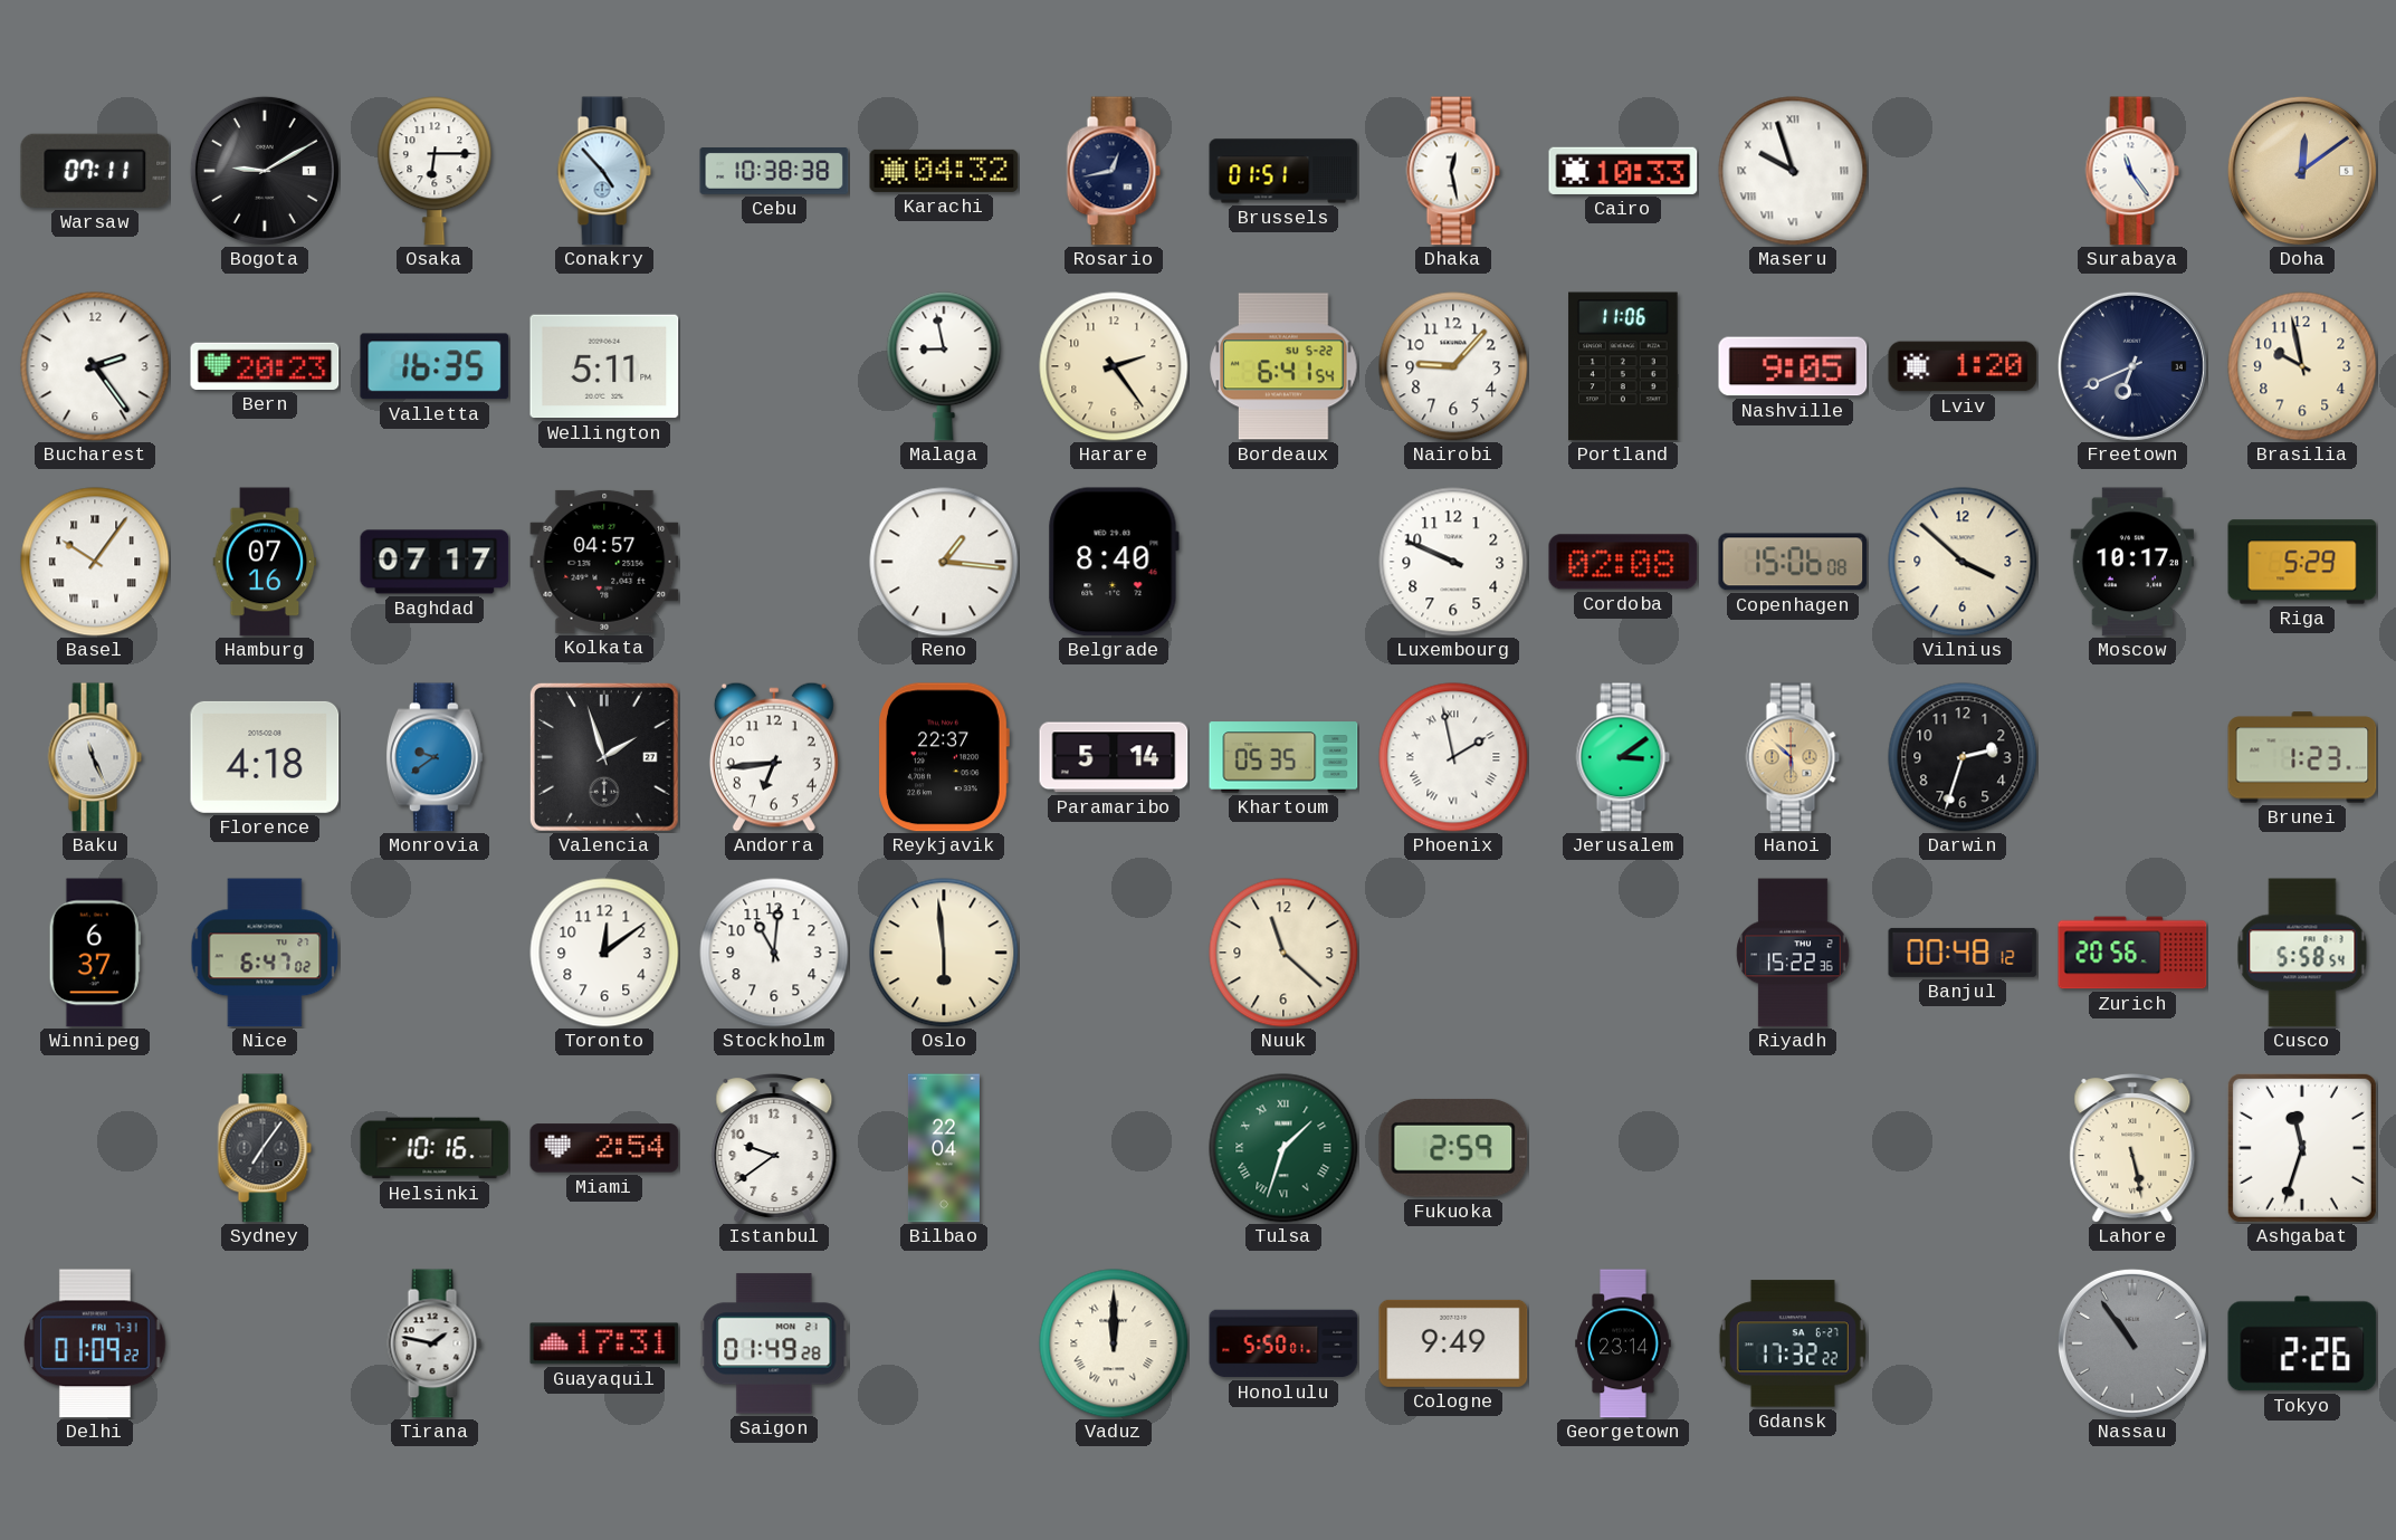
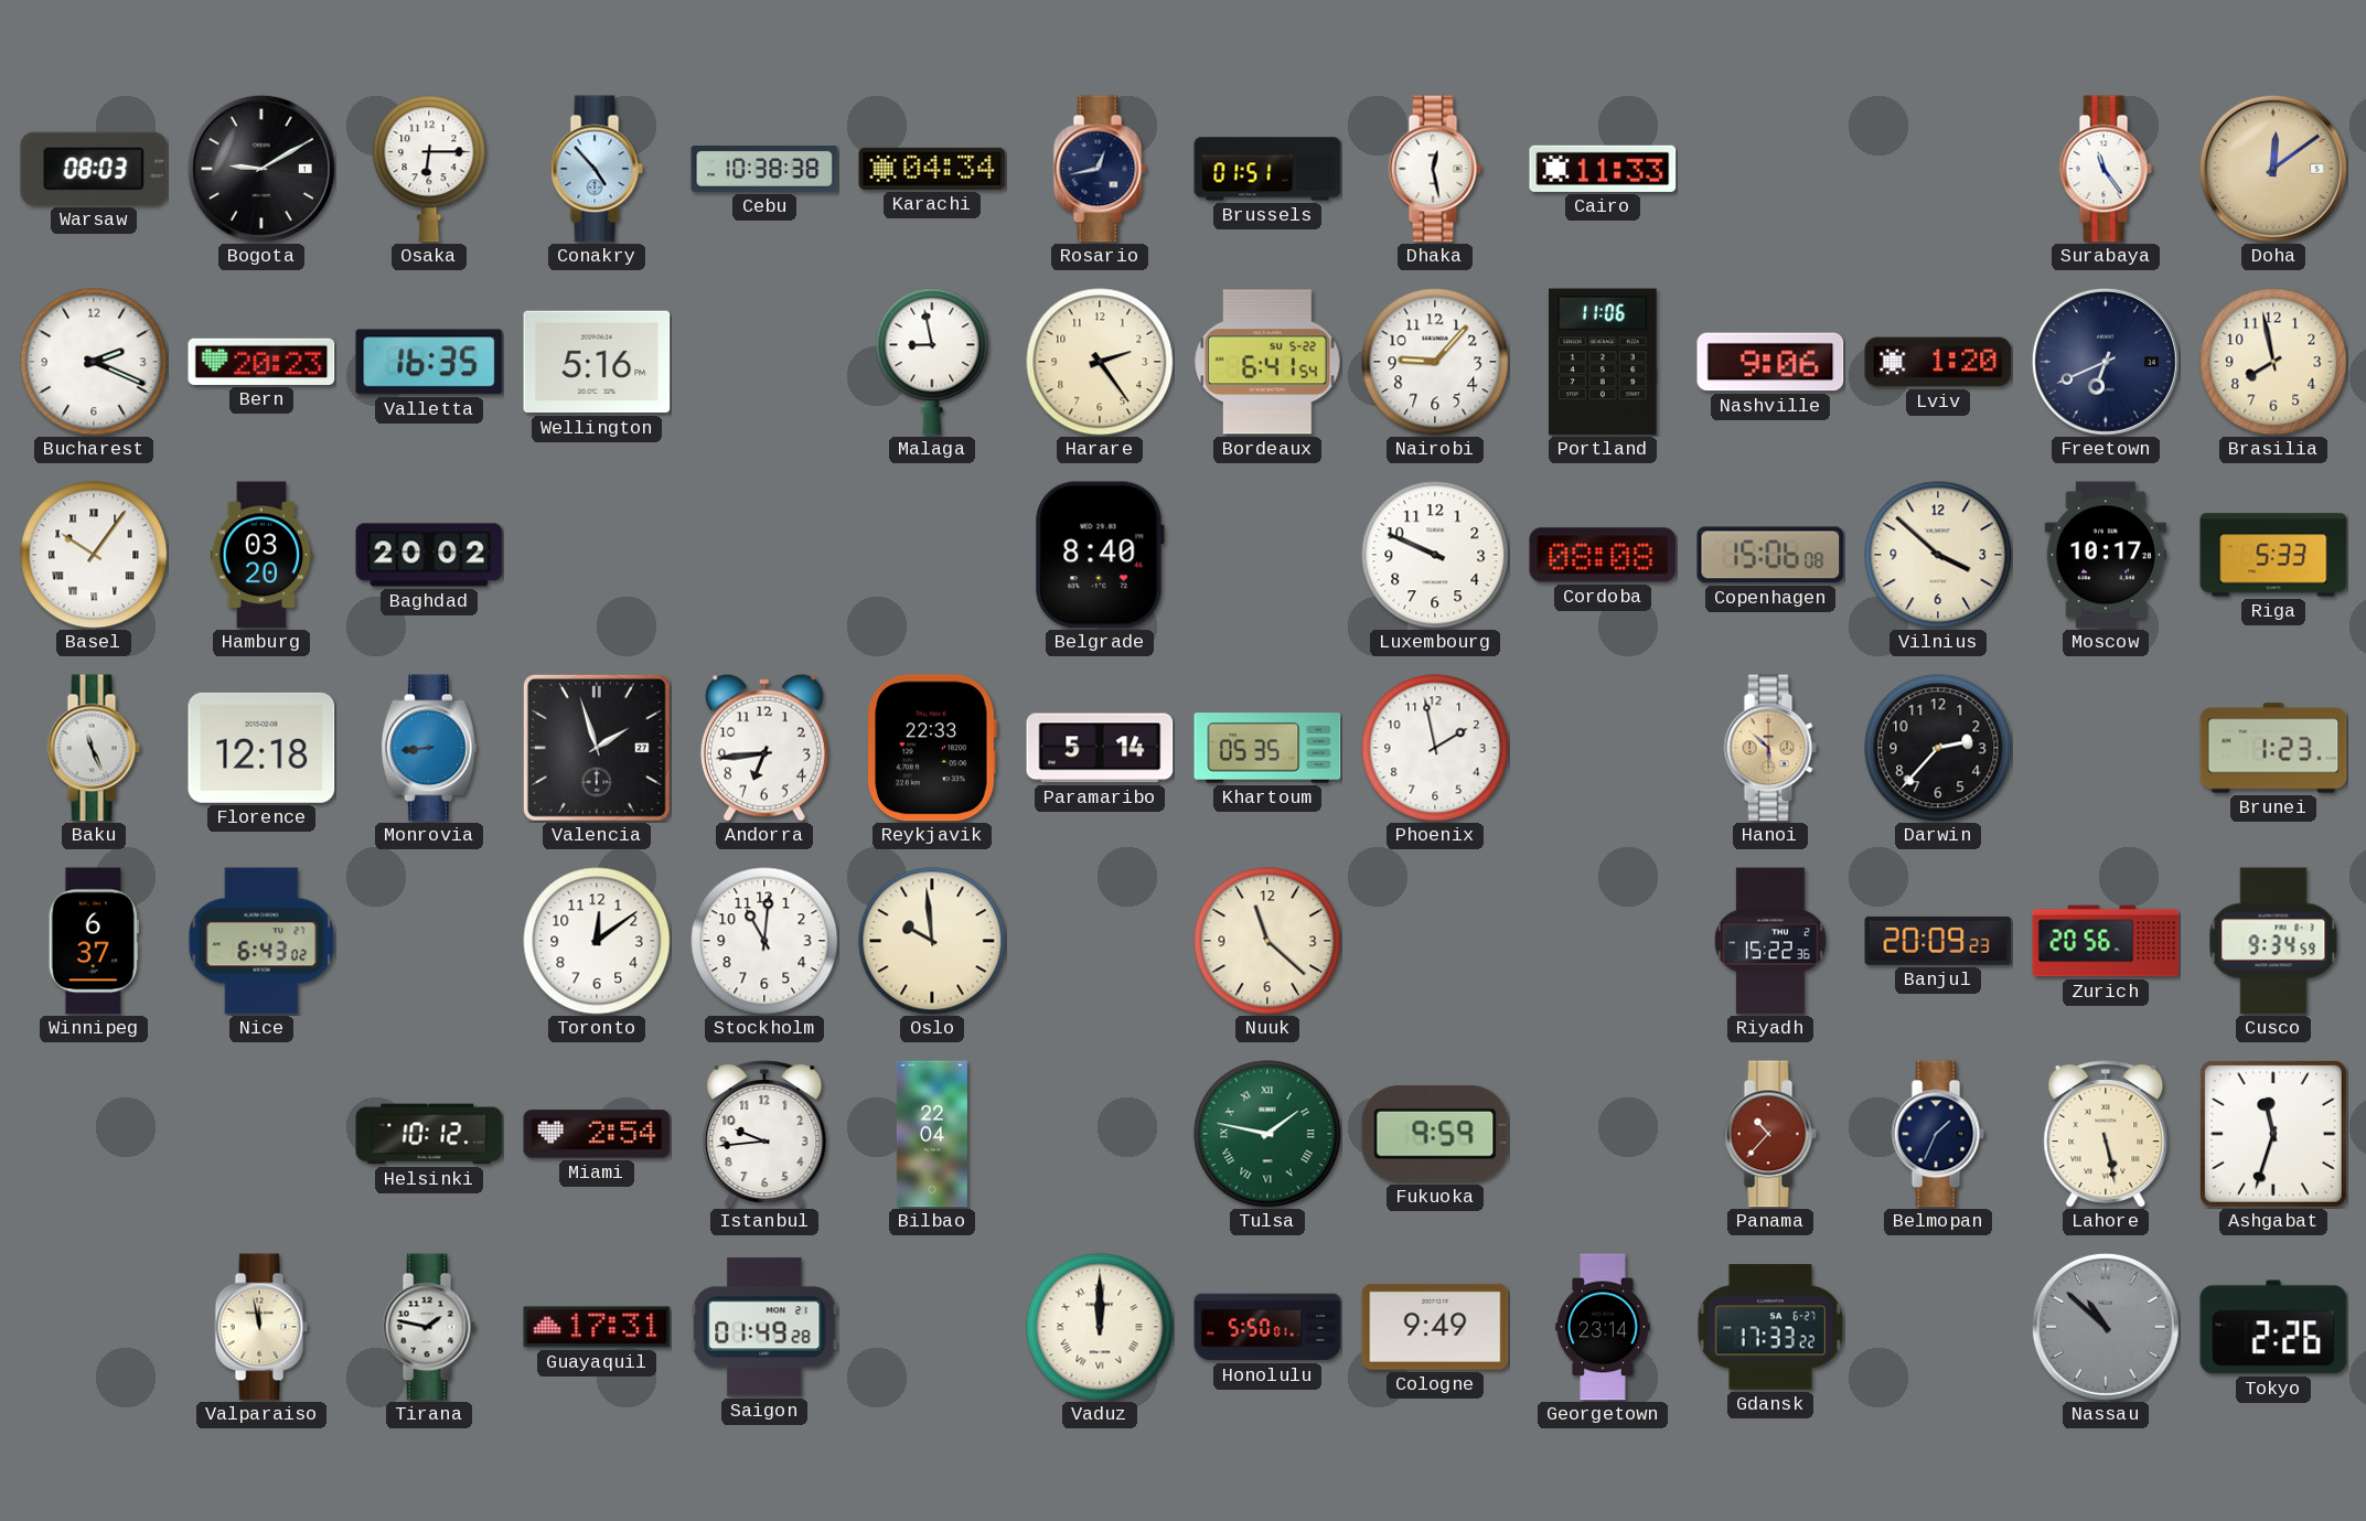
Warsaw: 07:11 -> 08:03
Karachi: 04:32 -> 04:34
Cairo: 10:33 -> 11:33
Maseru: 9:57 -> none
Bucharest: 2:24 -> 2:19
Wellington: 5:11 -> 5:16
Nashville: 9:05 -> 9:06
Brasilia: 9:58 -> 7:58
Hamburg: 07:16 -> 03:20
Baghdad: 07:17 -> 20:02
Kolkata: 04:57 -> none
Reno: 1:16 -> none
Cordoba: 02:08 -> 08:08
Riga: 5:29 -> 5:33
Florence: 4:18 -> 12:18
Monrovia: 9:39 -> 8:44
Reykjavik: 22:37 -> 22:33
Phoenix numerals: Roman -> Arabic
Jerusalem: 3:09 -> none
Darwin: 2:33 -> 2:37
Nice: 6:47 -> 6:43
Oslo: 5:59 -> 9:59
Banjul: 00:48 -> 20:09
Cusco: 5:58 -> 9:34
Sydney: 7:06 -> none
Helsinki: 10:16 -> 10:12
Istanbul: 9:39 -> 9:44
Tulsa: 1:33 -> 1:47
Fukuoka: 2:59 -> 9:59
Panama: none -> 10:37
Belmopan: none -> 1:34
Delhi: 01:09 -> none
Valparaiso: none -> 11:58
Gdansk: 17:32 -> 17:33
Nassau: 10:54 -> 10:52
